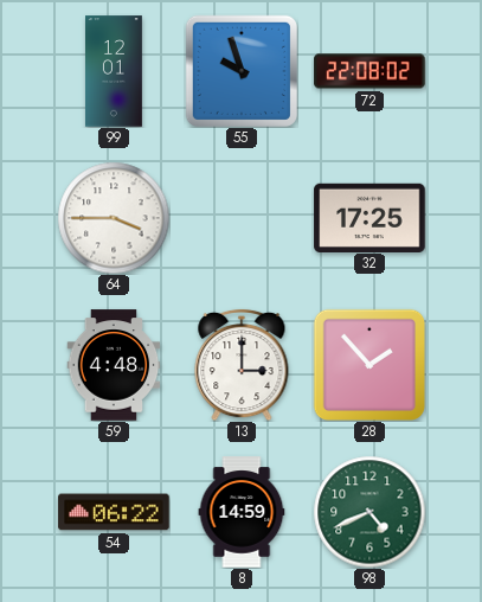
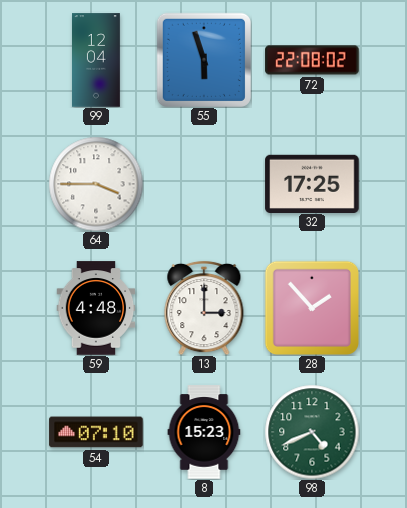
99: 12:01 -> 12:04
55: 9:57 -> 5:57
54: 06:22 -> 07:10
8: 14:59 -> 15:23
